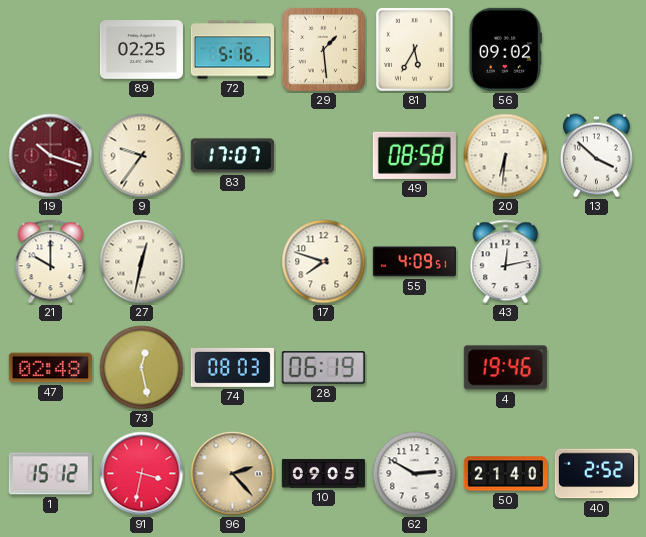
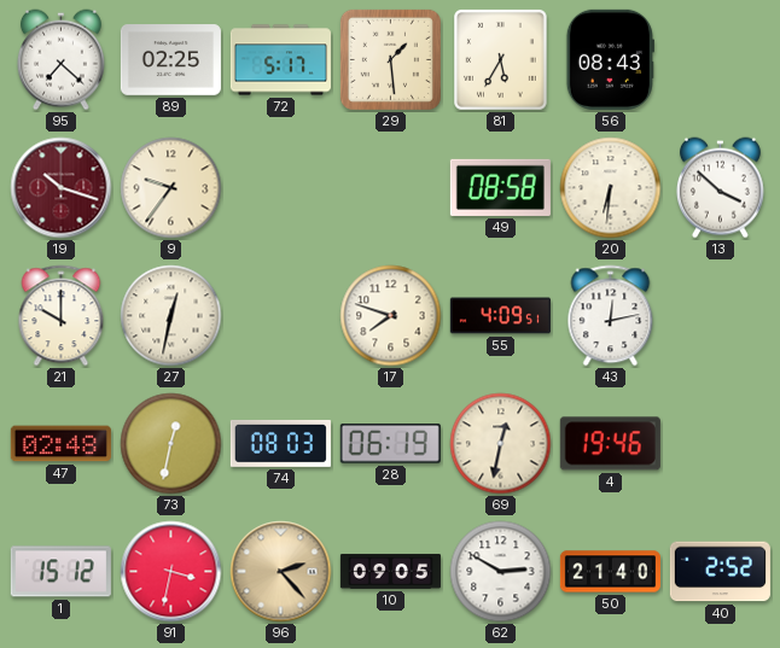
95: none -> 7:22
72: 5:16 -> 5:17
56: 09:02 -> 08:43
83: 17:07 -> none
73: 12:28 -> 12:32
69: none -> 12:32
